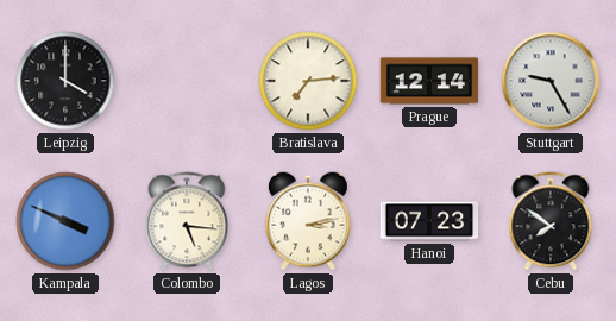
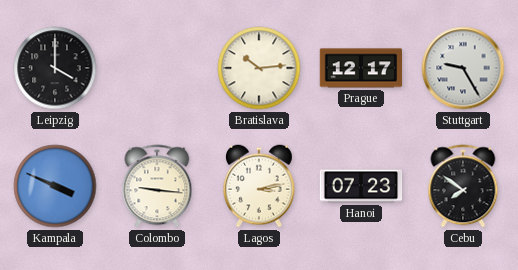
Bratislava: 7:14 -> 10:14
Prague: 12:14 -> 12:17
Colombo: 5:16 -> 9:16
